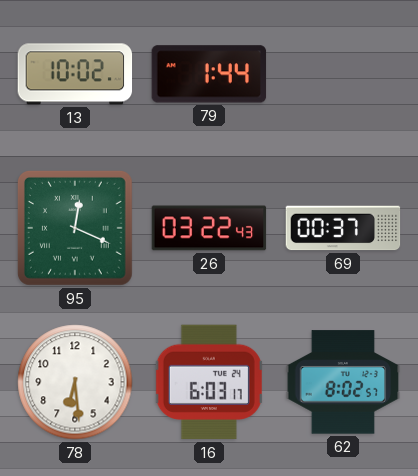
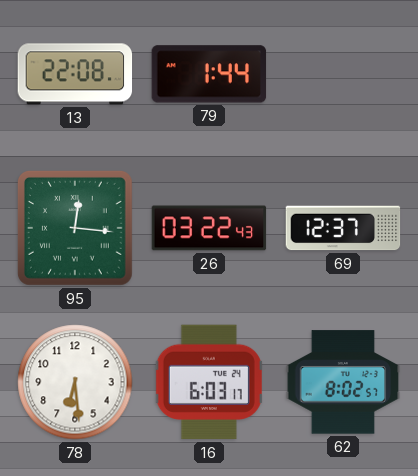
13: 10:02 -> 22:08
95: 12:19 -> 12:16
69: 00:37 -> 12:37
